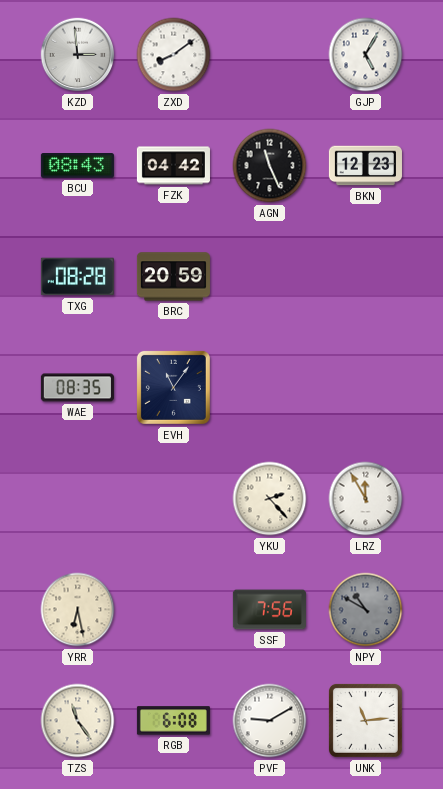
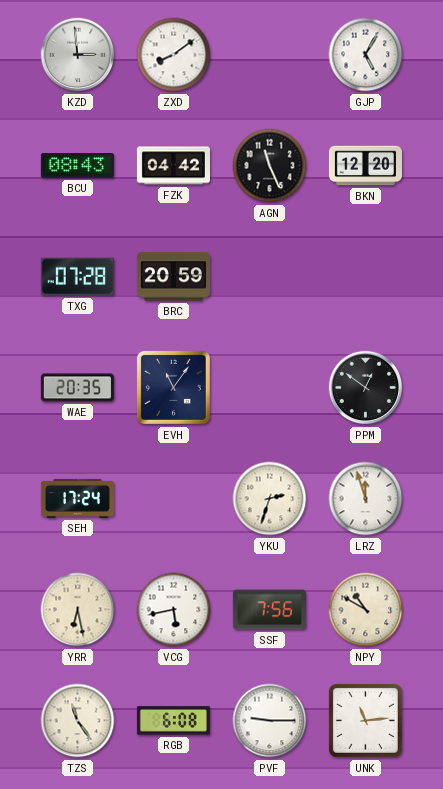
BKN: 12:23 -> 12:20
TXG: 08:28 -> 07:28
WAE: 08:35 -> 20:35
PPM: none -> 12:51
SEH: none -> 17:24
YKU: 2:23 -> 2:33
LRZ: 11:55 -> 11:57
VCG: none -> 5:43
NPY dial: grey -> cream
PVF: 9:10 -> 9:15
